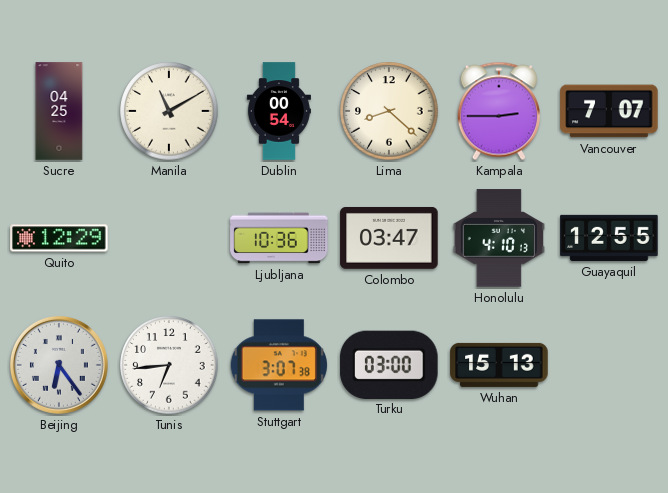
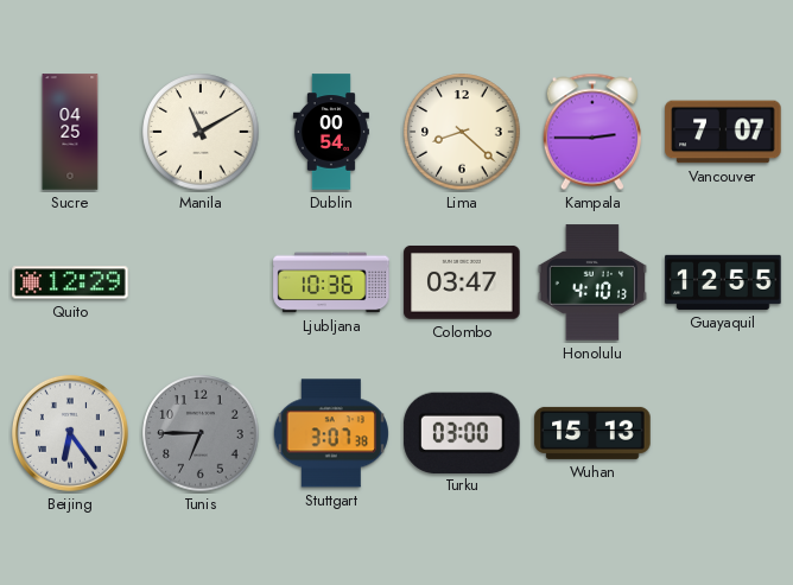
Tunis: 6:44 -> 6:45
Tunis dial: white -> grey
